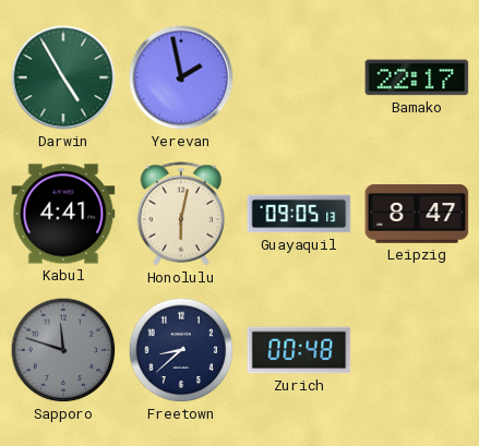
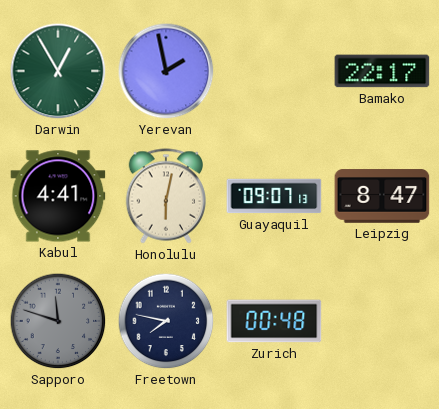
Darwin: 4:55 -> 12:55
Guayaquil: 09:05 -> 09:07
Freetown: 8:38 -> 7:47
